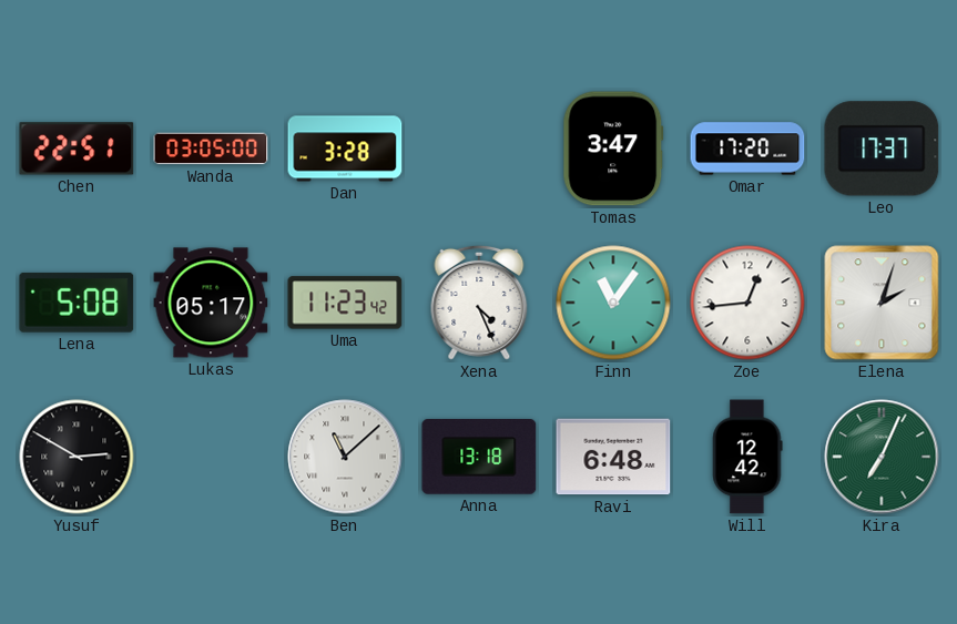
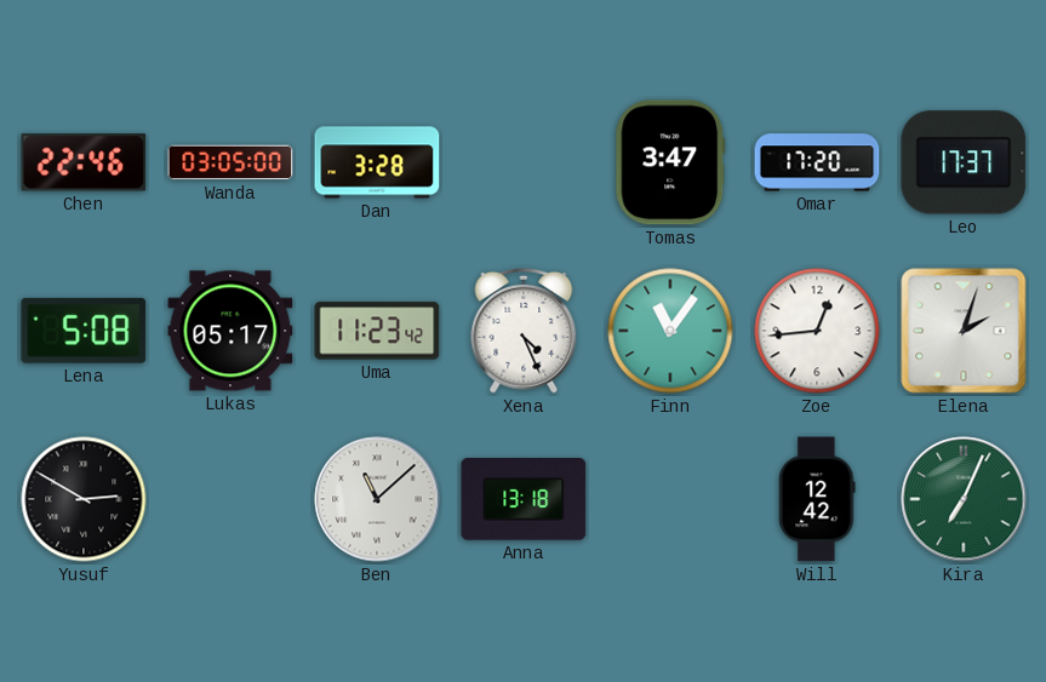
Chen: 22:51 -> 22:46
Ravi: 6:48 -> none
